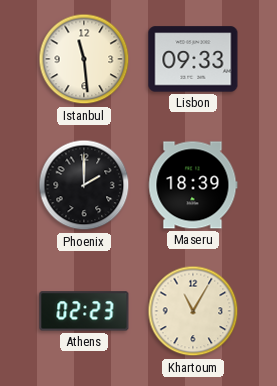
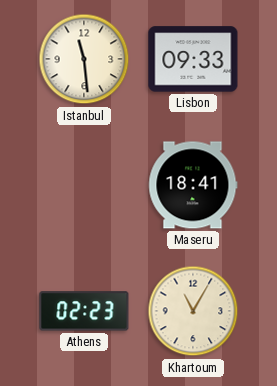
Phoenix: 2:00 -> none
Maseru: 18:39 -> 18:41
